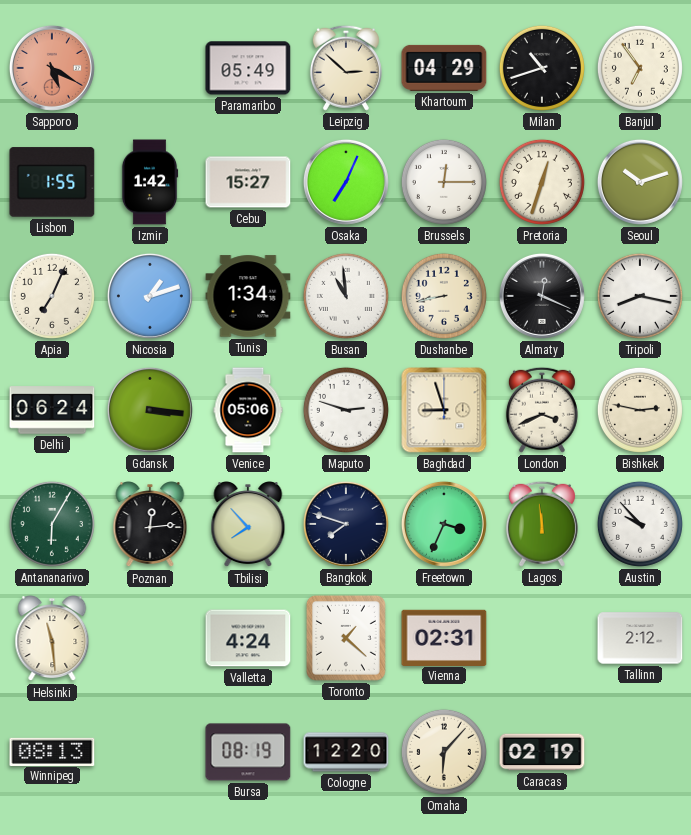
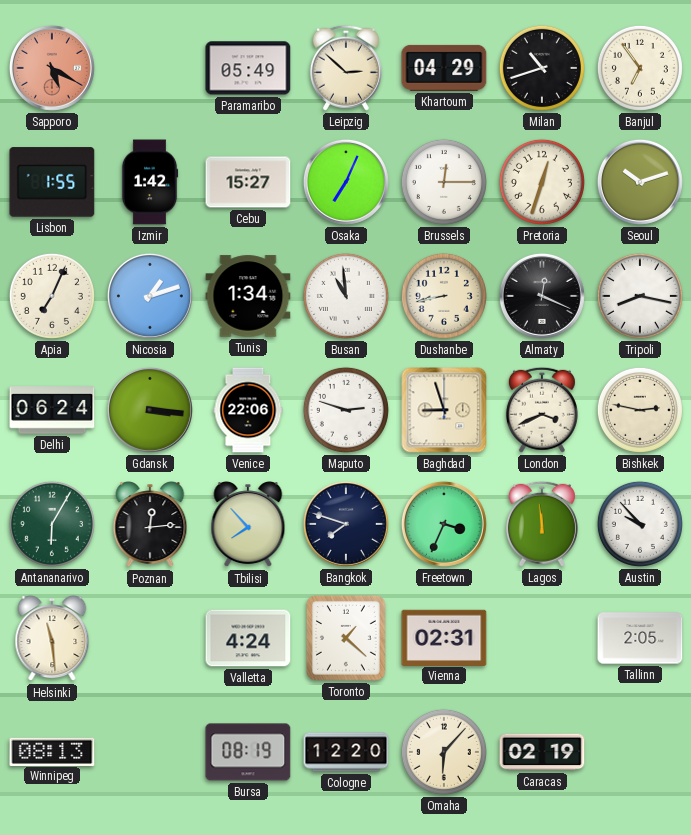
Venice: 05:06 -> 22:06
Tallinn: 2:12 -> 2:05
